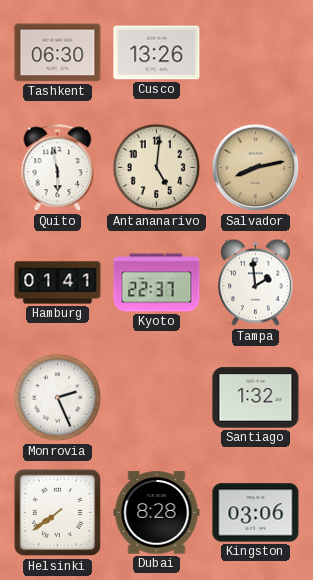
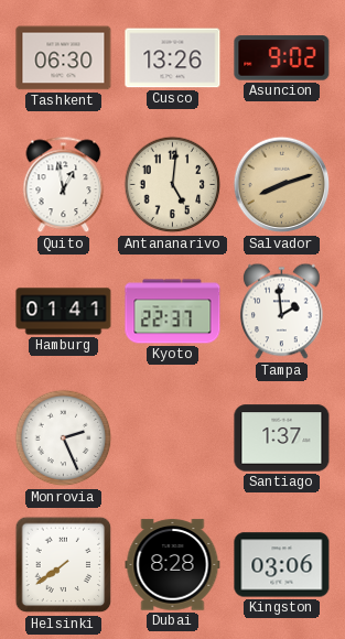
Asuncion: none -> 9:02
Quito: 5:58 -> 12:58
Salvador: 8:13 -> 8:12
Santiago: 1:32 -> 1:37
